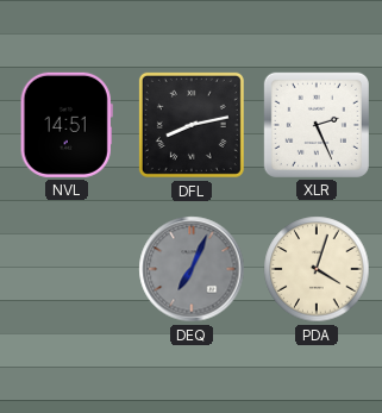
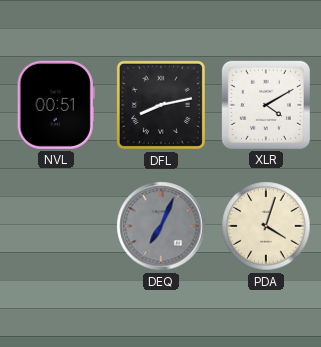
NVL: 14:51 -> 00:51
XLR: 2:26 -> 4:10
